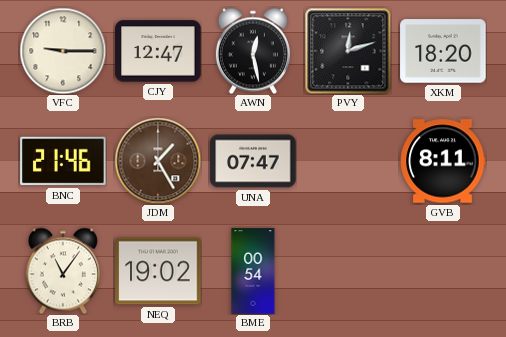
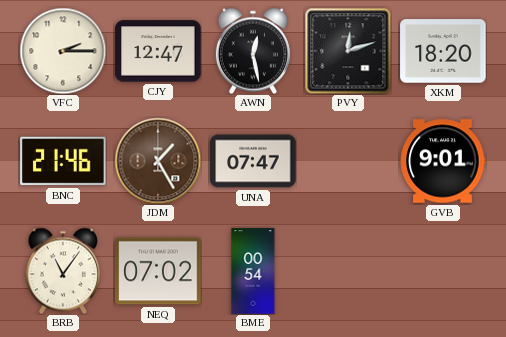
VFC: 9:15 -> 2:15
GVB: 8:11 -> 9:01
NEQ: 19:02 -> 07:02
